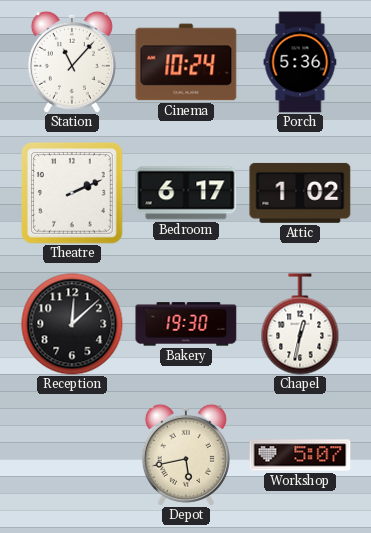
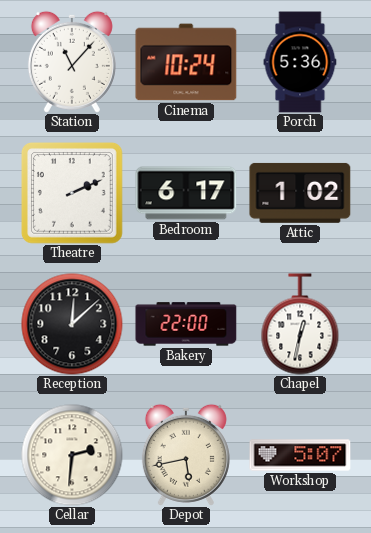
Bakery: 19:30 -> 22:00
Cellar: none -> 2:31
